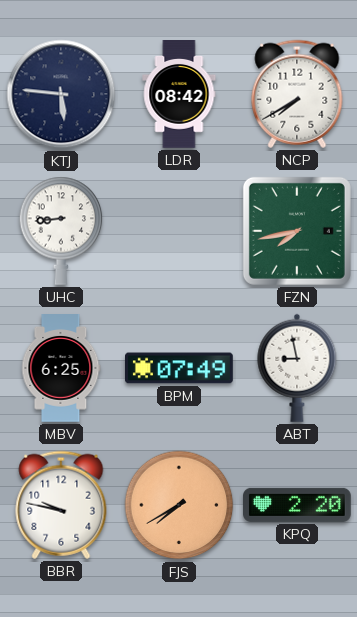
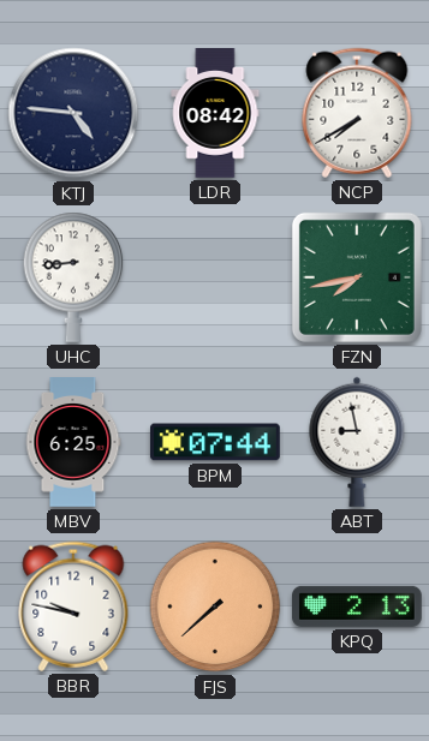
KTJ: 5:46 -> 4:46
BPM: 07:49 -> 07:44
FJS: 7:40 -> 7:38
KPQ: 2:20 -> 2:13
